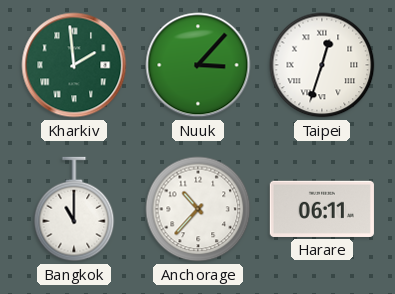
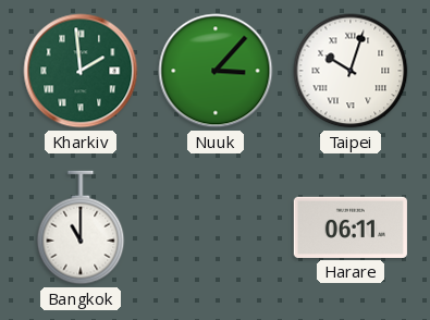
Taipei: 12:33 -> 10:03
Anchorage: 10:37 -> none
